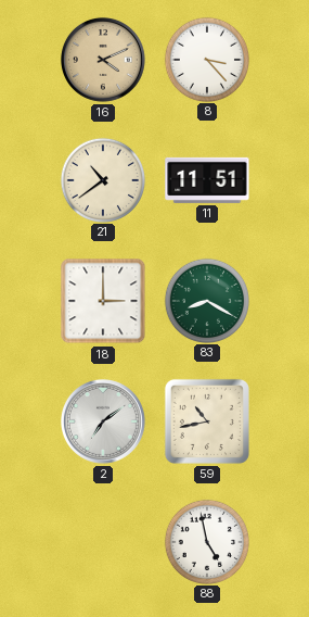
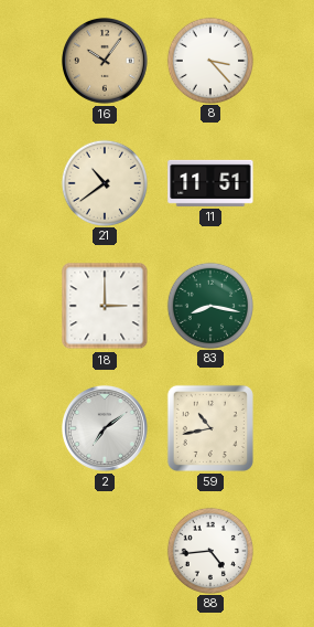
16: 4:11 -> 10:06
83: 8:20 -> 8:17
88: 4:58 -> 4:44
